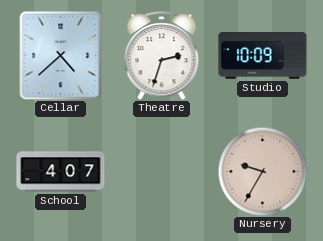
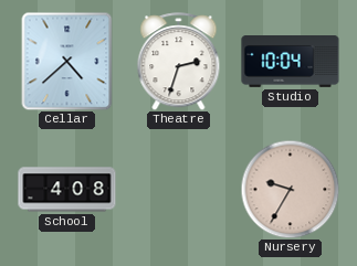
Studio: 10:09 -> 10:04
School: 4:07 -> 4:08
